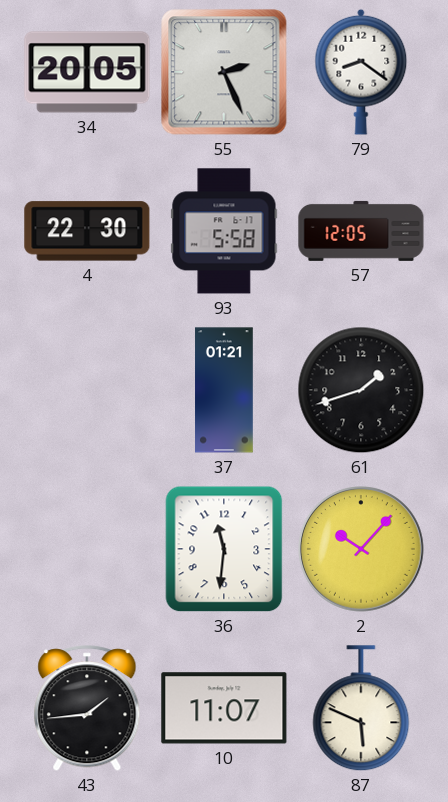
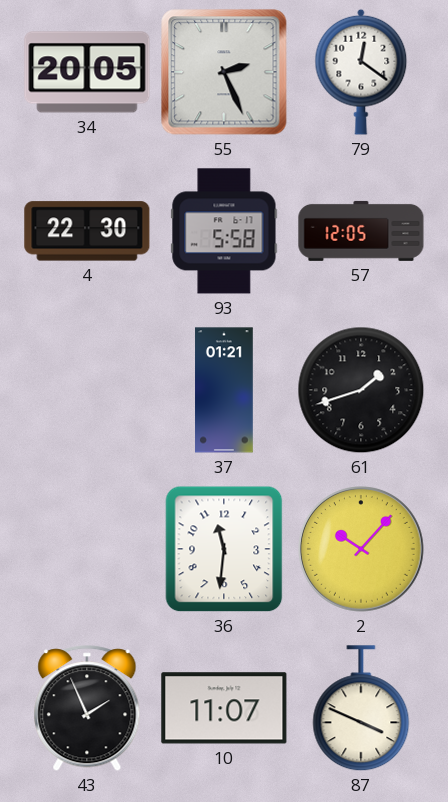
79: 8:21 -> 12:21
43: 1:44 -> 1:56
87: 5:49 -> 3:49
